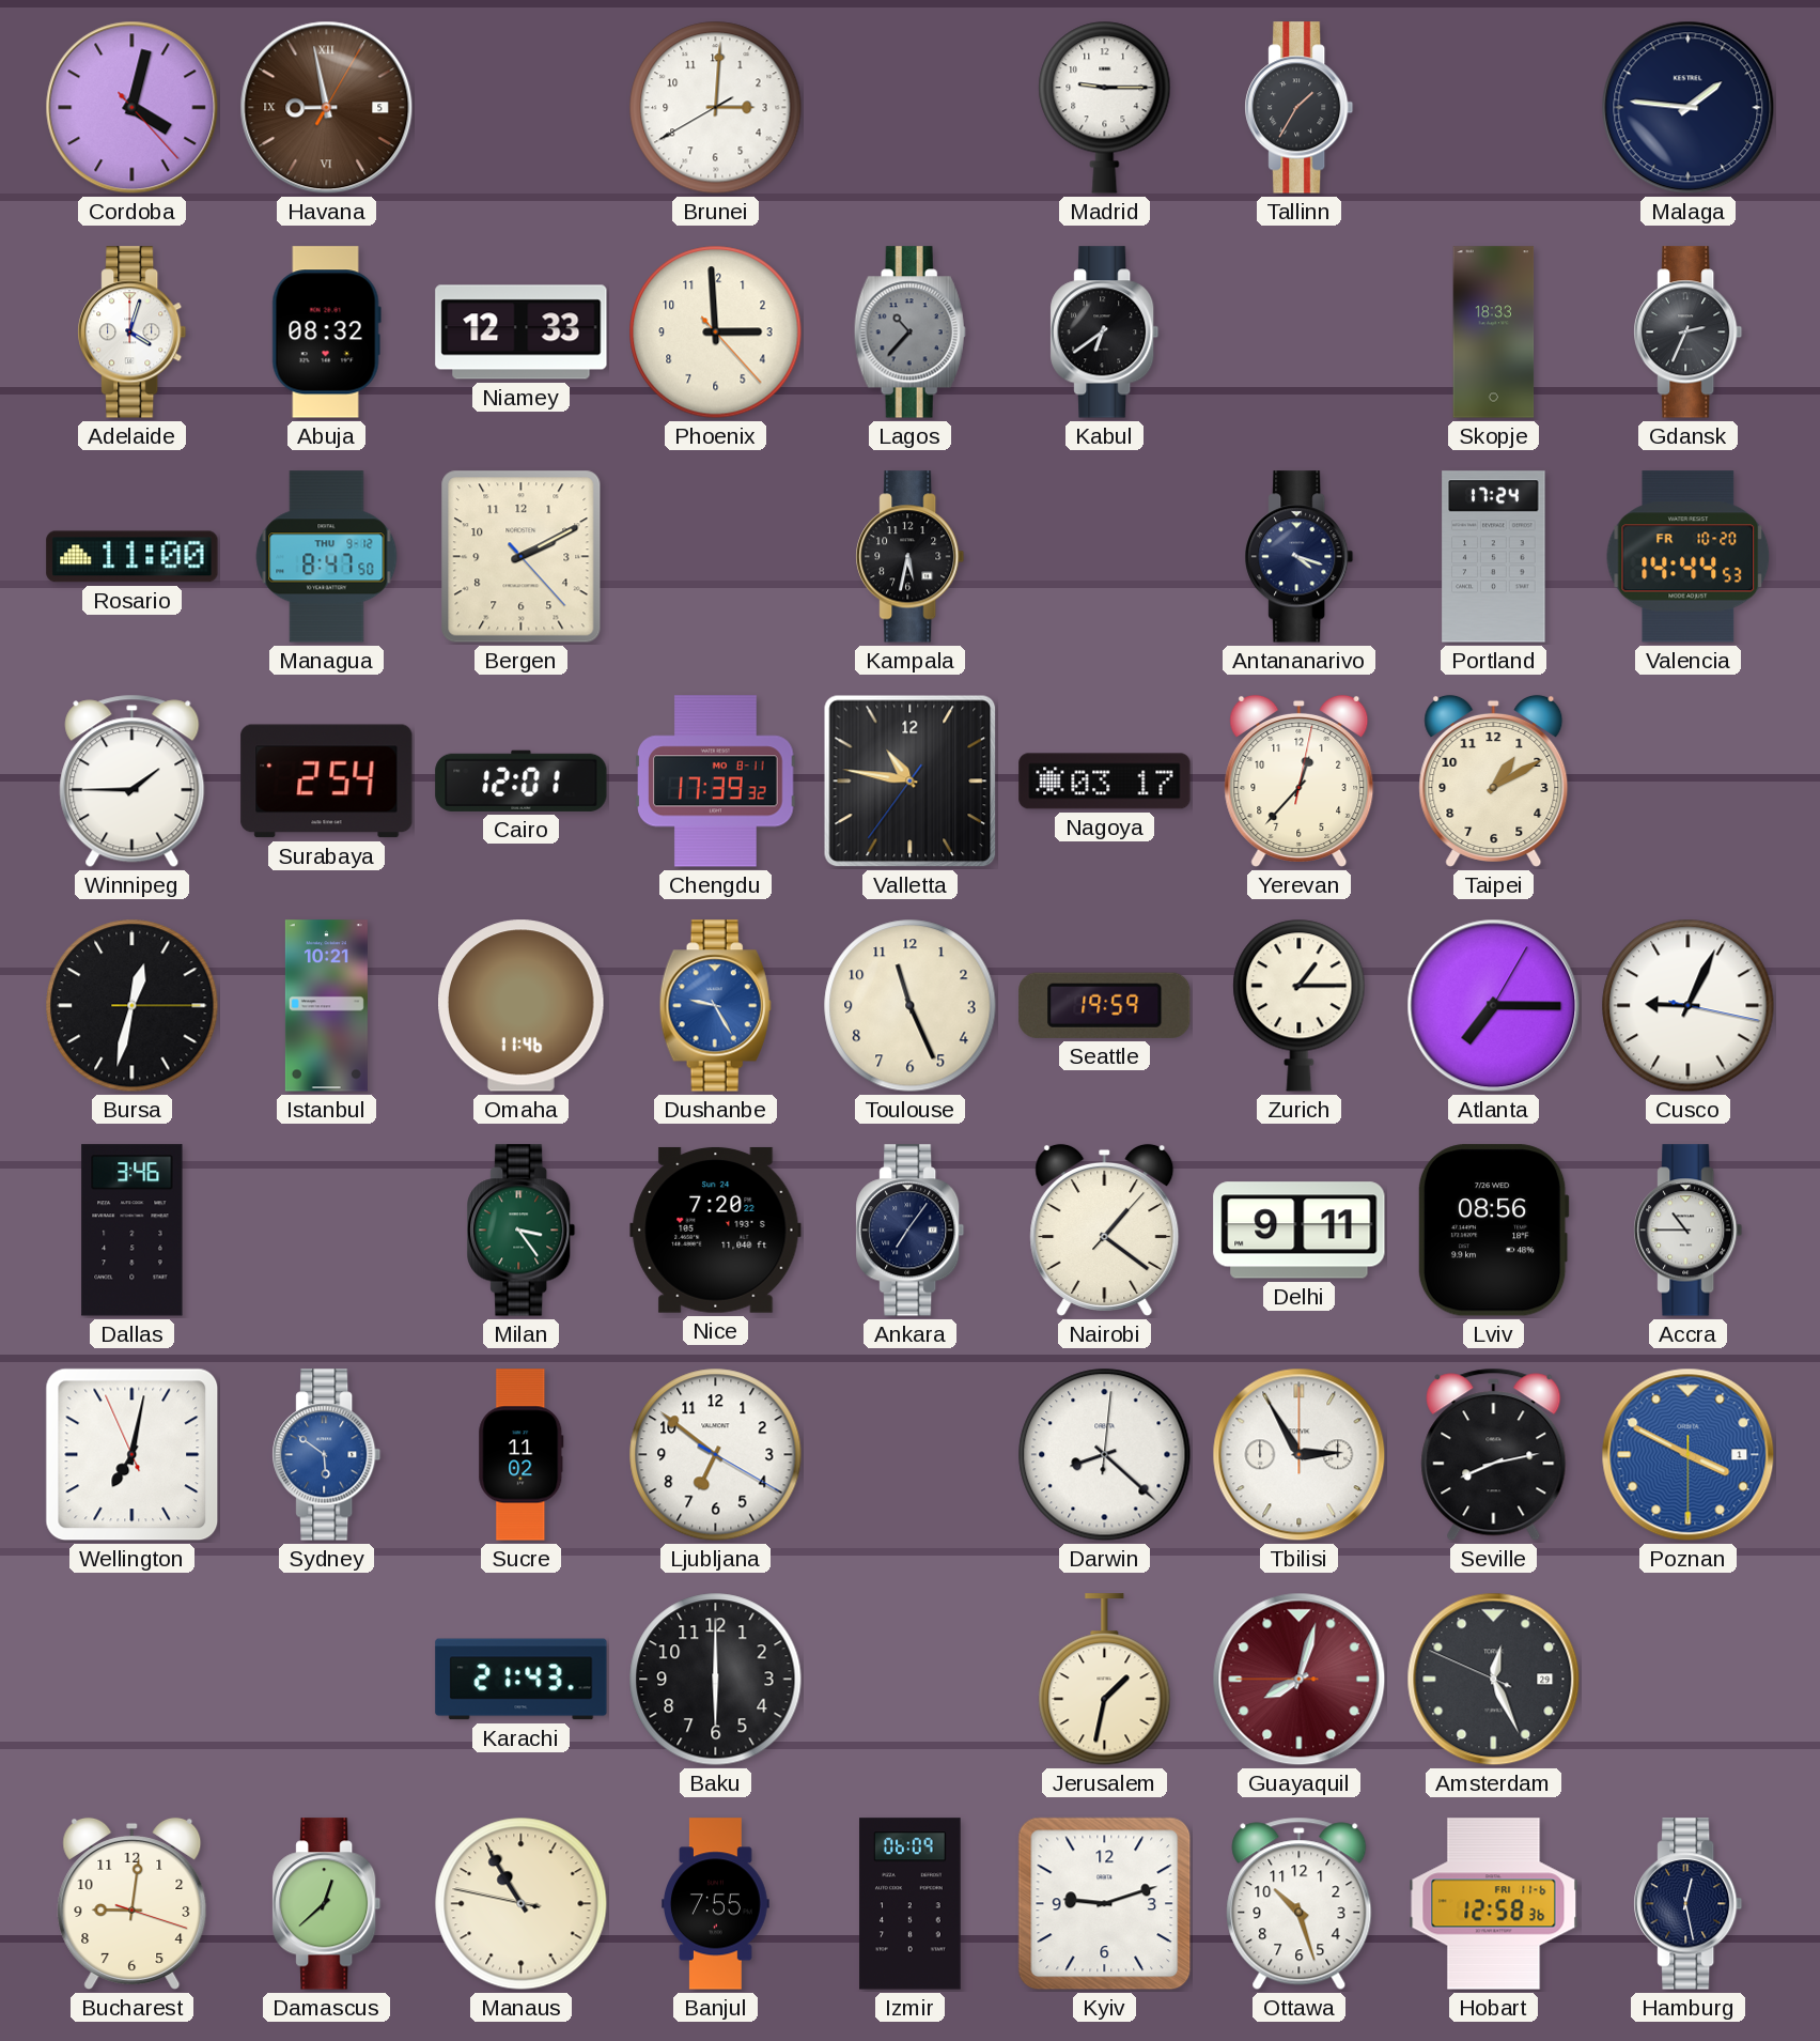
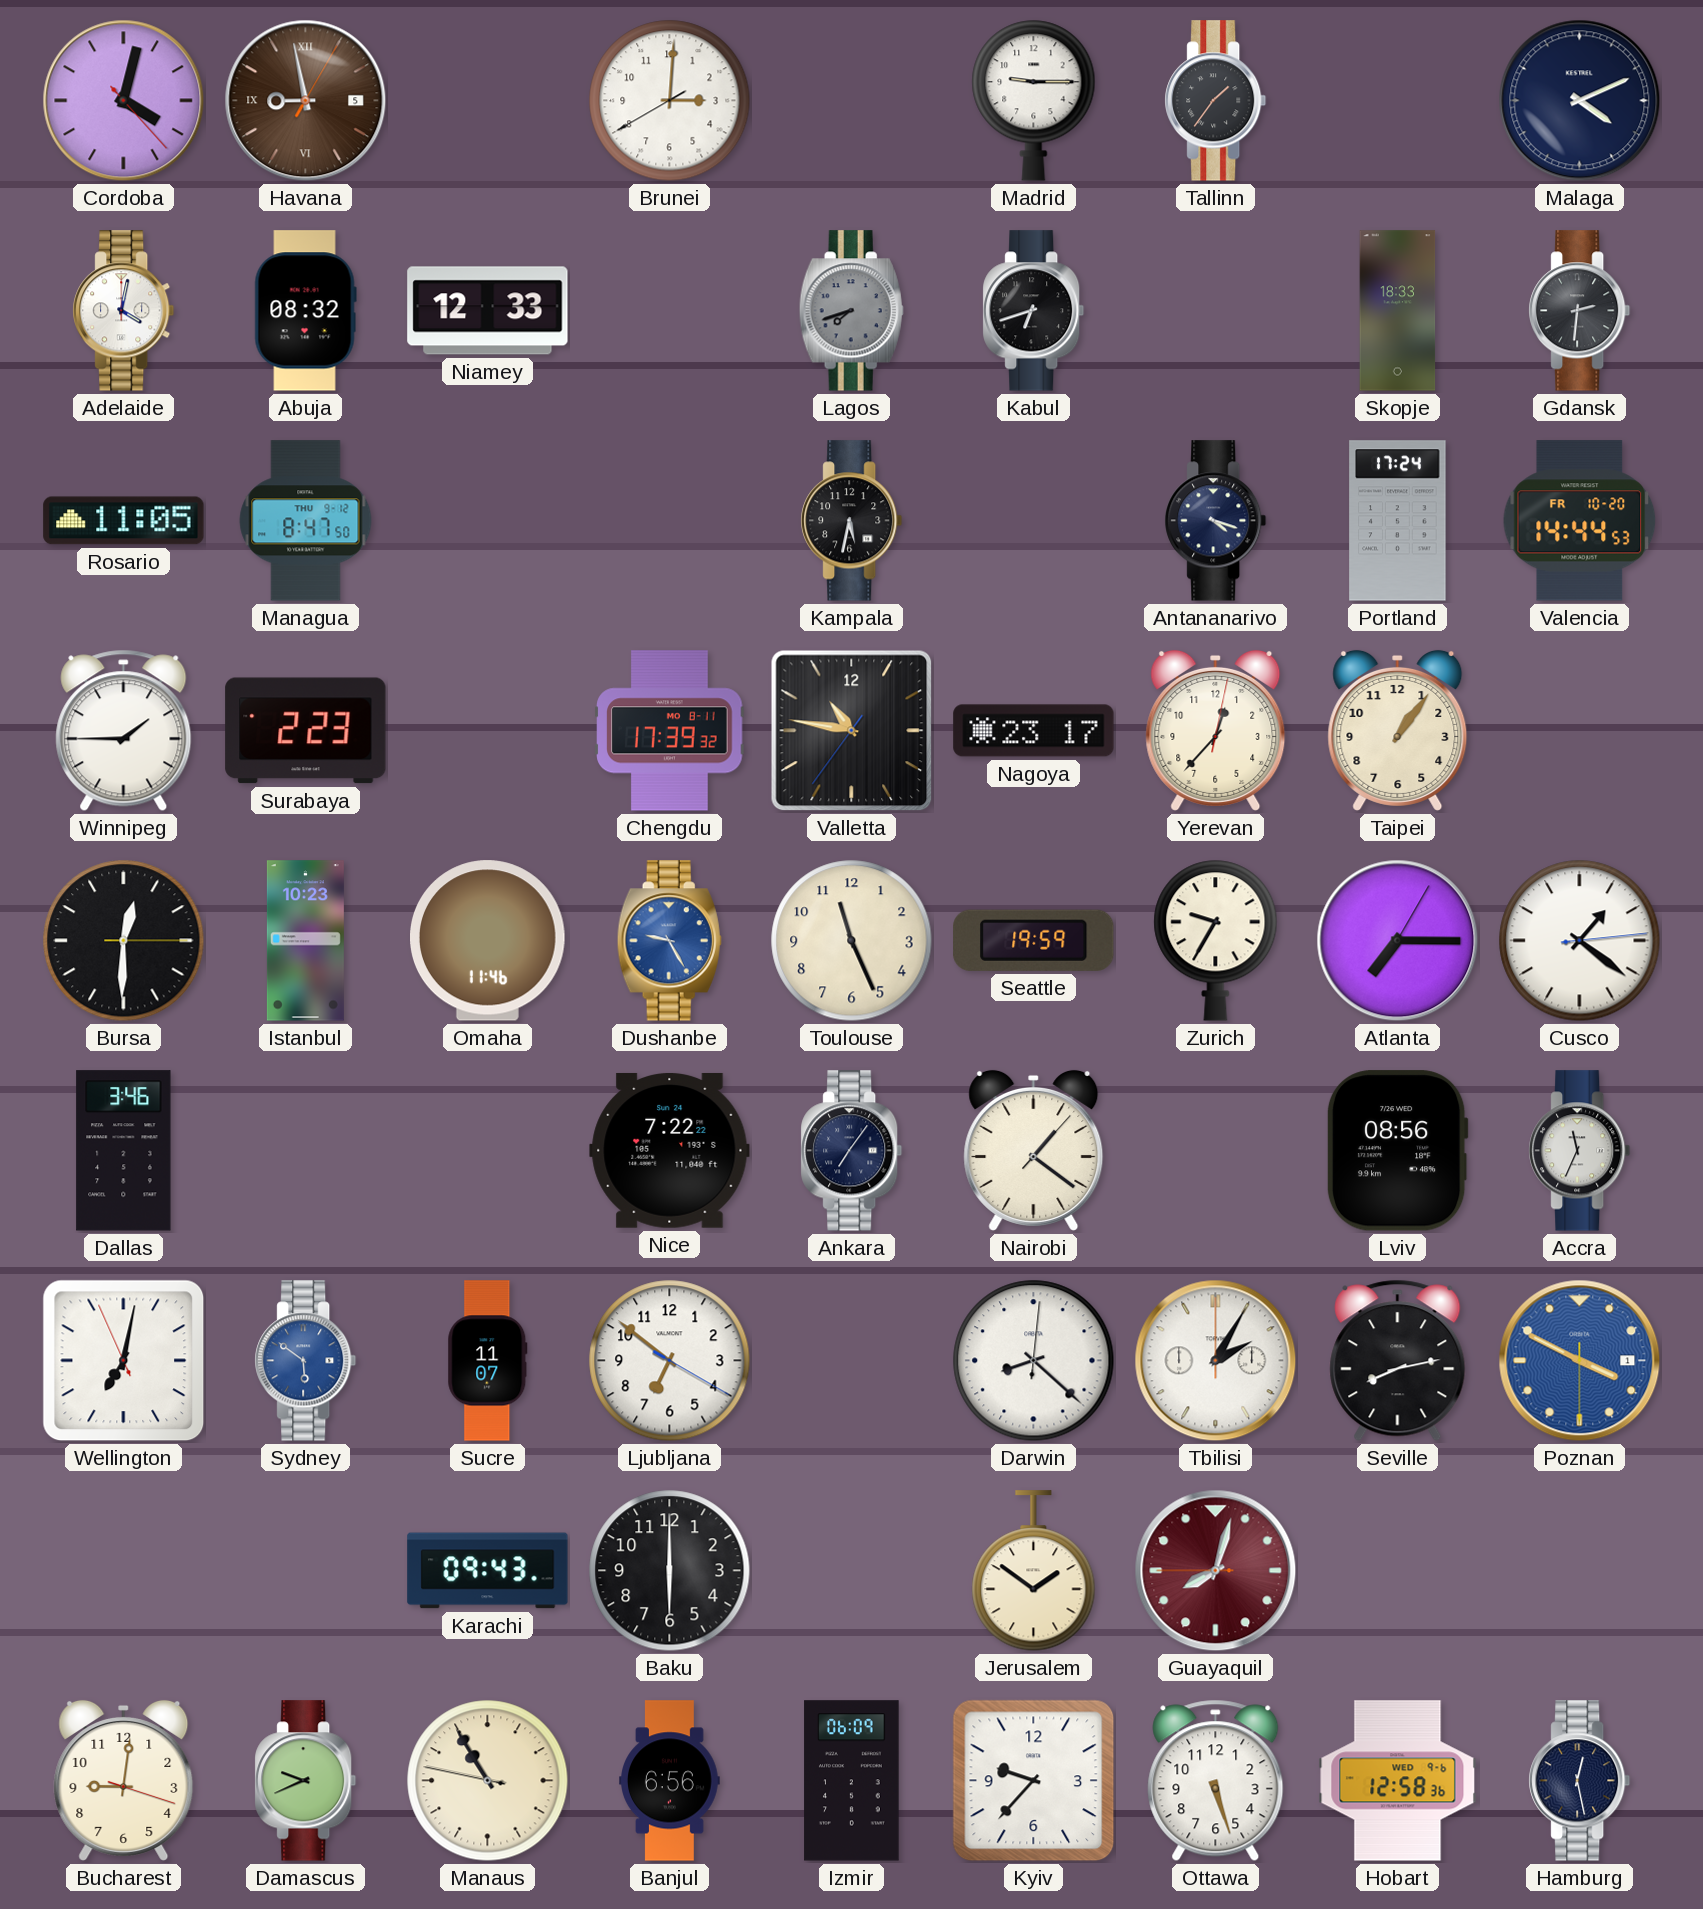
Tallinn: 1:35 -> 1:36
Malaga: 1:46 -> 4:11
Adelaide: 4:03 -> 4:02
Phoenix: 2:59 -> none
Lagos: 10:37 -> 7:42
Kabul: 6:39 -> 6:42
Gdansk: 2:34 -> 2:31
Rosario: 11:00 -> 11:05
Bergen: 2:10 -> none
Surabaya: 2:54 -> 2:23
Cairo: 12:01 -> none
Nagoya: 03:17 -> 23:17
Taipei: 1:10 -> 1:06
Bursa: 12:32 -> 12:30
Istanbul: 10:21 -> 10:23
Zurich: 1:15 -> 9:35
Cusco: 9:04 -> 1:21
Milan: 3:24 -> none
Nice: 7:20 -> 7:22
Delhi: 9:11 -> none
Accra: 10:45 -> 11:34
Sucre: 11:02 -> 11:07
Tbilisi: 2:55 -> 2:05
Karachi: 21:43 -> 09:43
Jerusalem: 1:32 -> 1:51
Amsterdam: 12:25 -> none
Damascus: 12:38 -> 9:41
Banjul: 7:55 -> 6:56
Kyiv: 9:12 -> 9:37
Ottawa: 10:27 -> 5:27
Hobart date: FRI 11-6 -> WED 9-6
